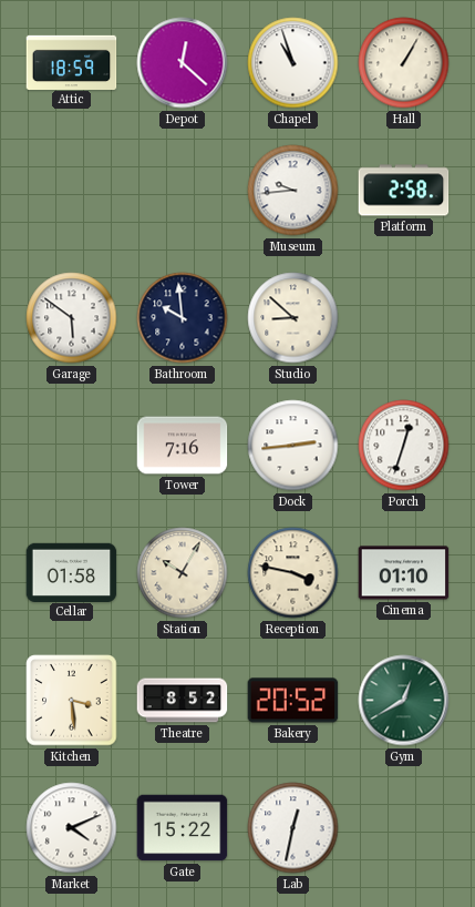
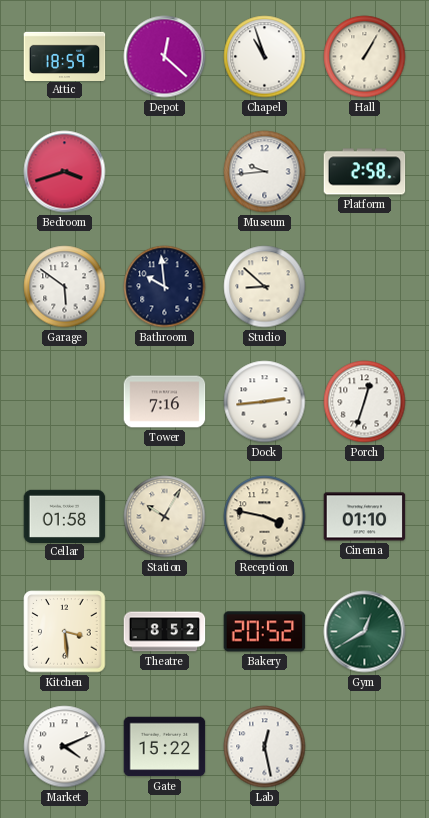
Bedroom: none -> 3:42
Lab: 12:32 -> 12:28
